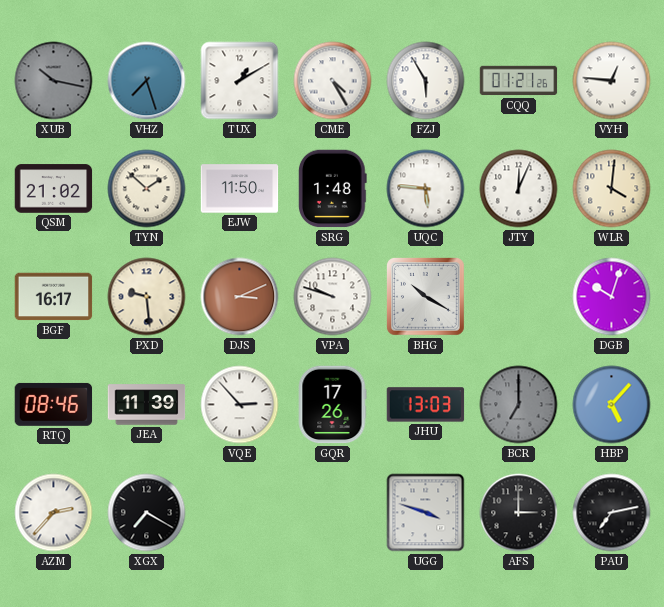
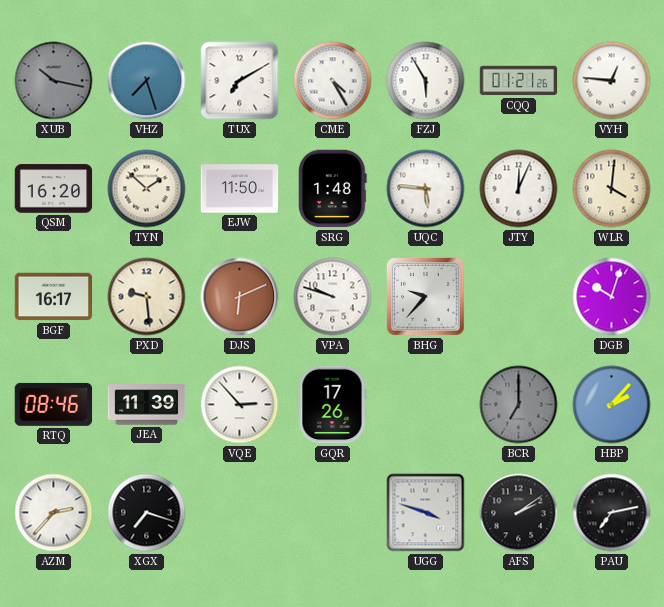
TUX: 1:10 -> 7:10
QSM: 21:02 -> 16:20
DJS: 3:11 -> 6:11
BHG: 10:20 -> 9:37
JHU: 13:03 -> none
HBP: 5:07 -> 2:07
XGX: 7:20 -> 7:18
AFS: 3:00 -> 2:09
